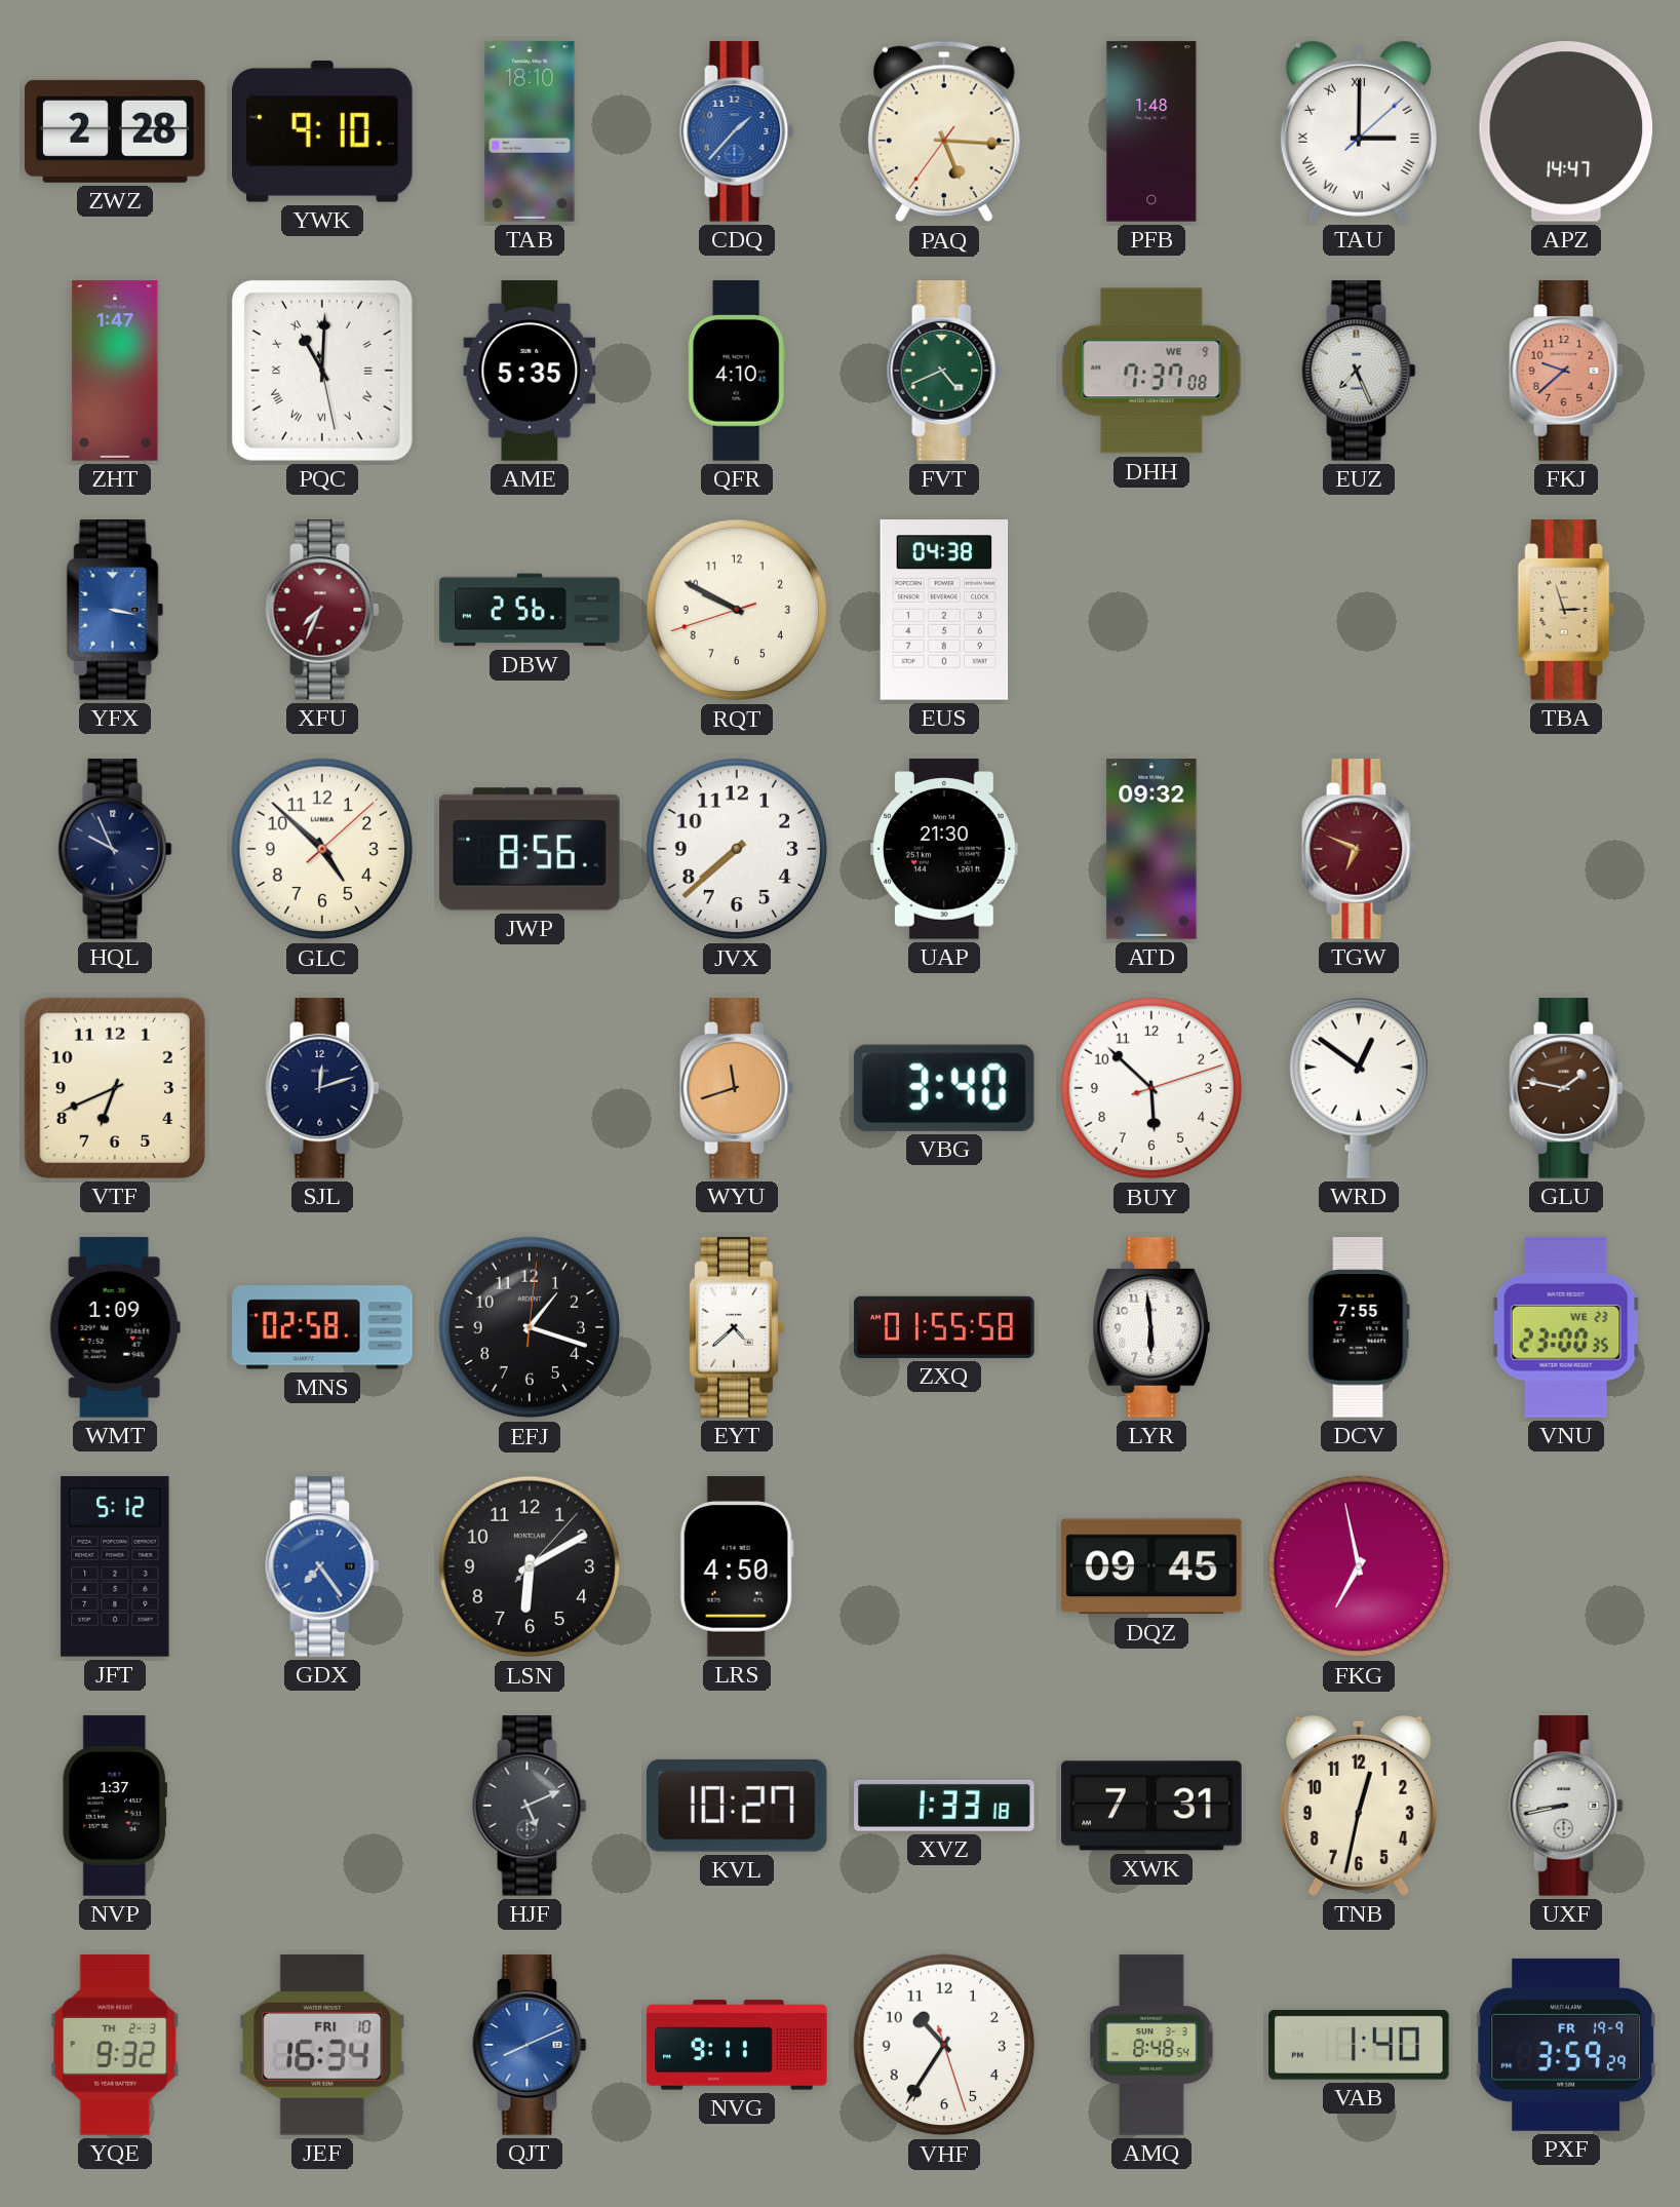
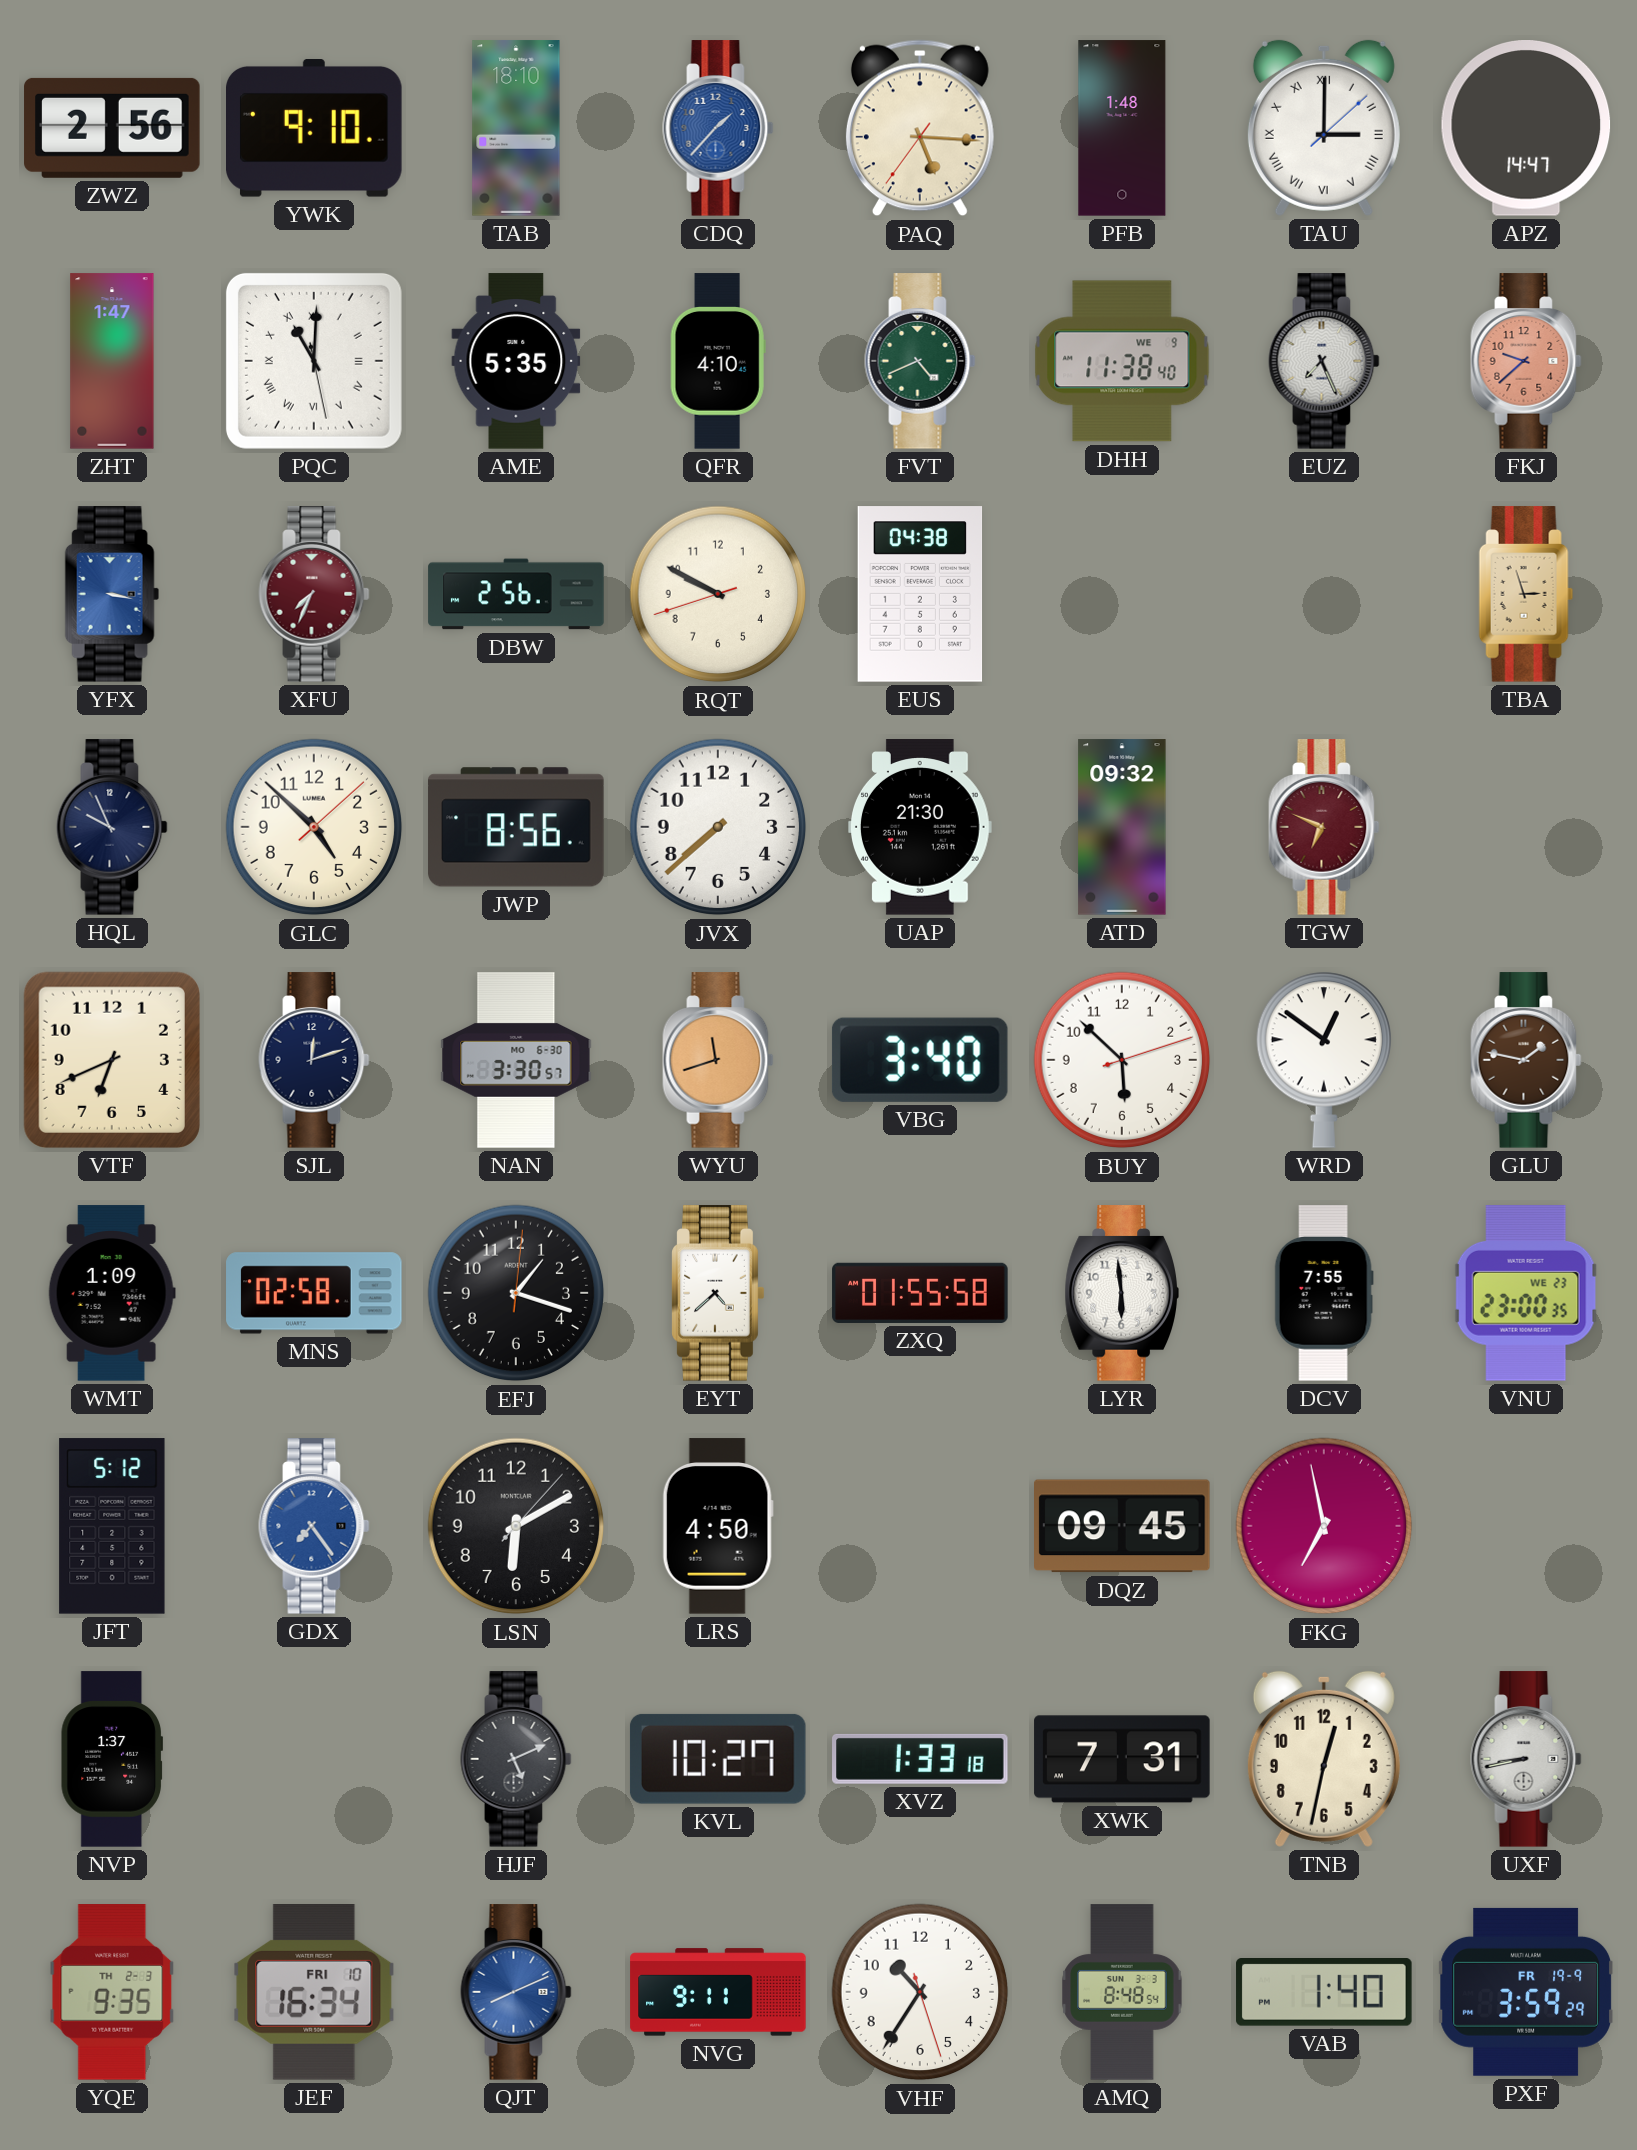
ZWZ: 2:28 -> 2:56
DHH: 7:37 -> 11:38
NAN: none -> 3:30
YQE: 9:32 -> 9:35
